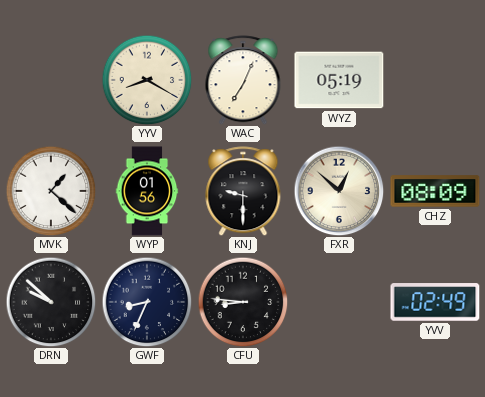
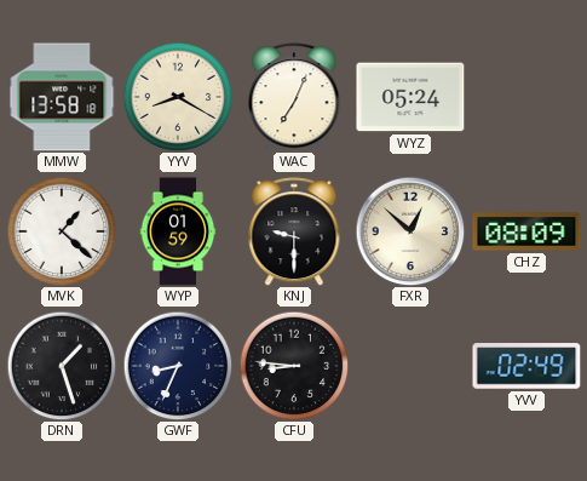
MMW: none -> 13:58
WYZ: 05:19 -> 05:24
WYP: 01:56 -> 01:59
DRN: 9:52 -> 1:27
